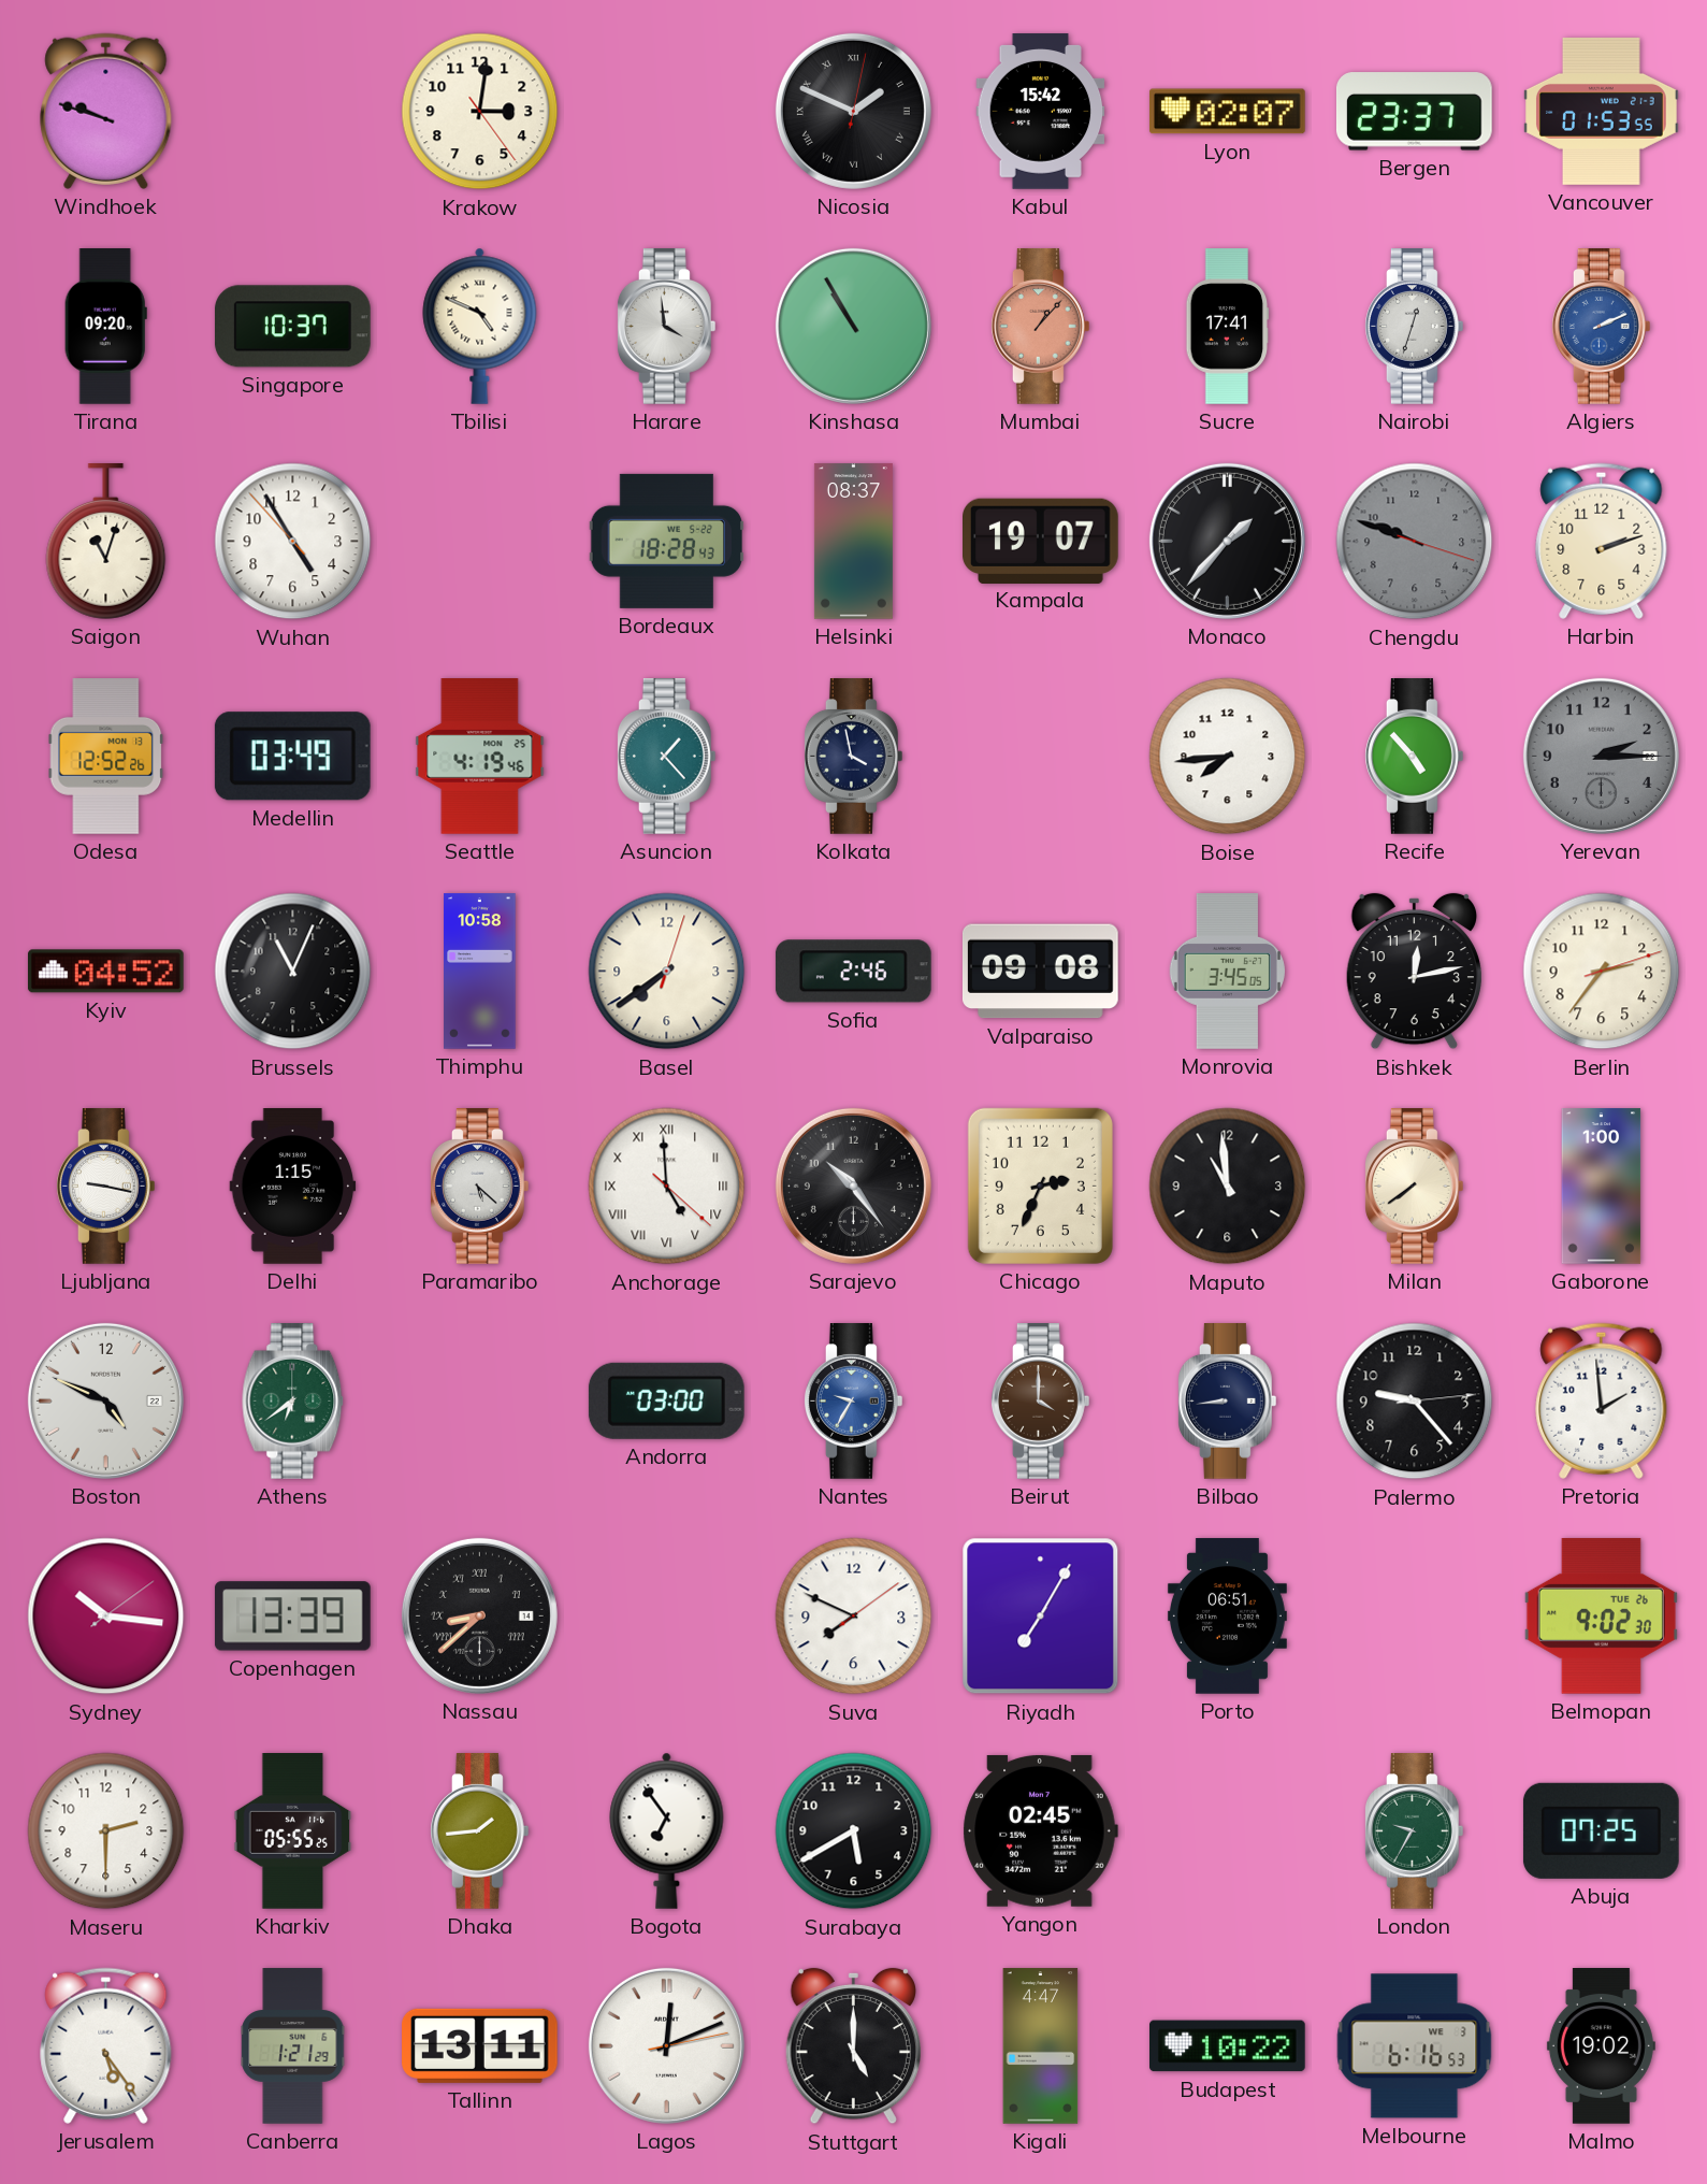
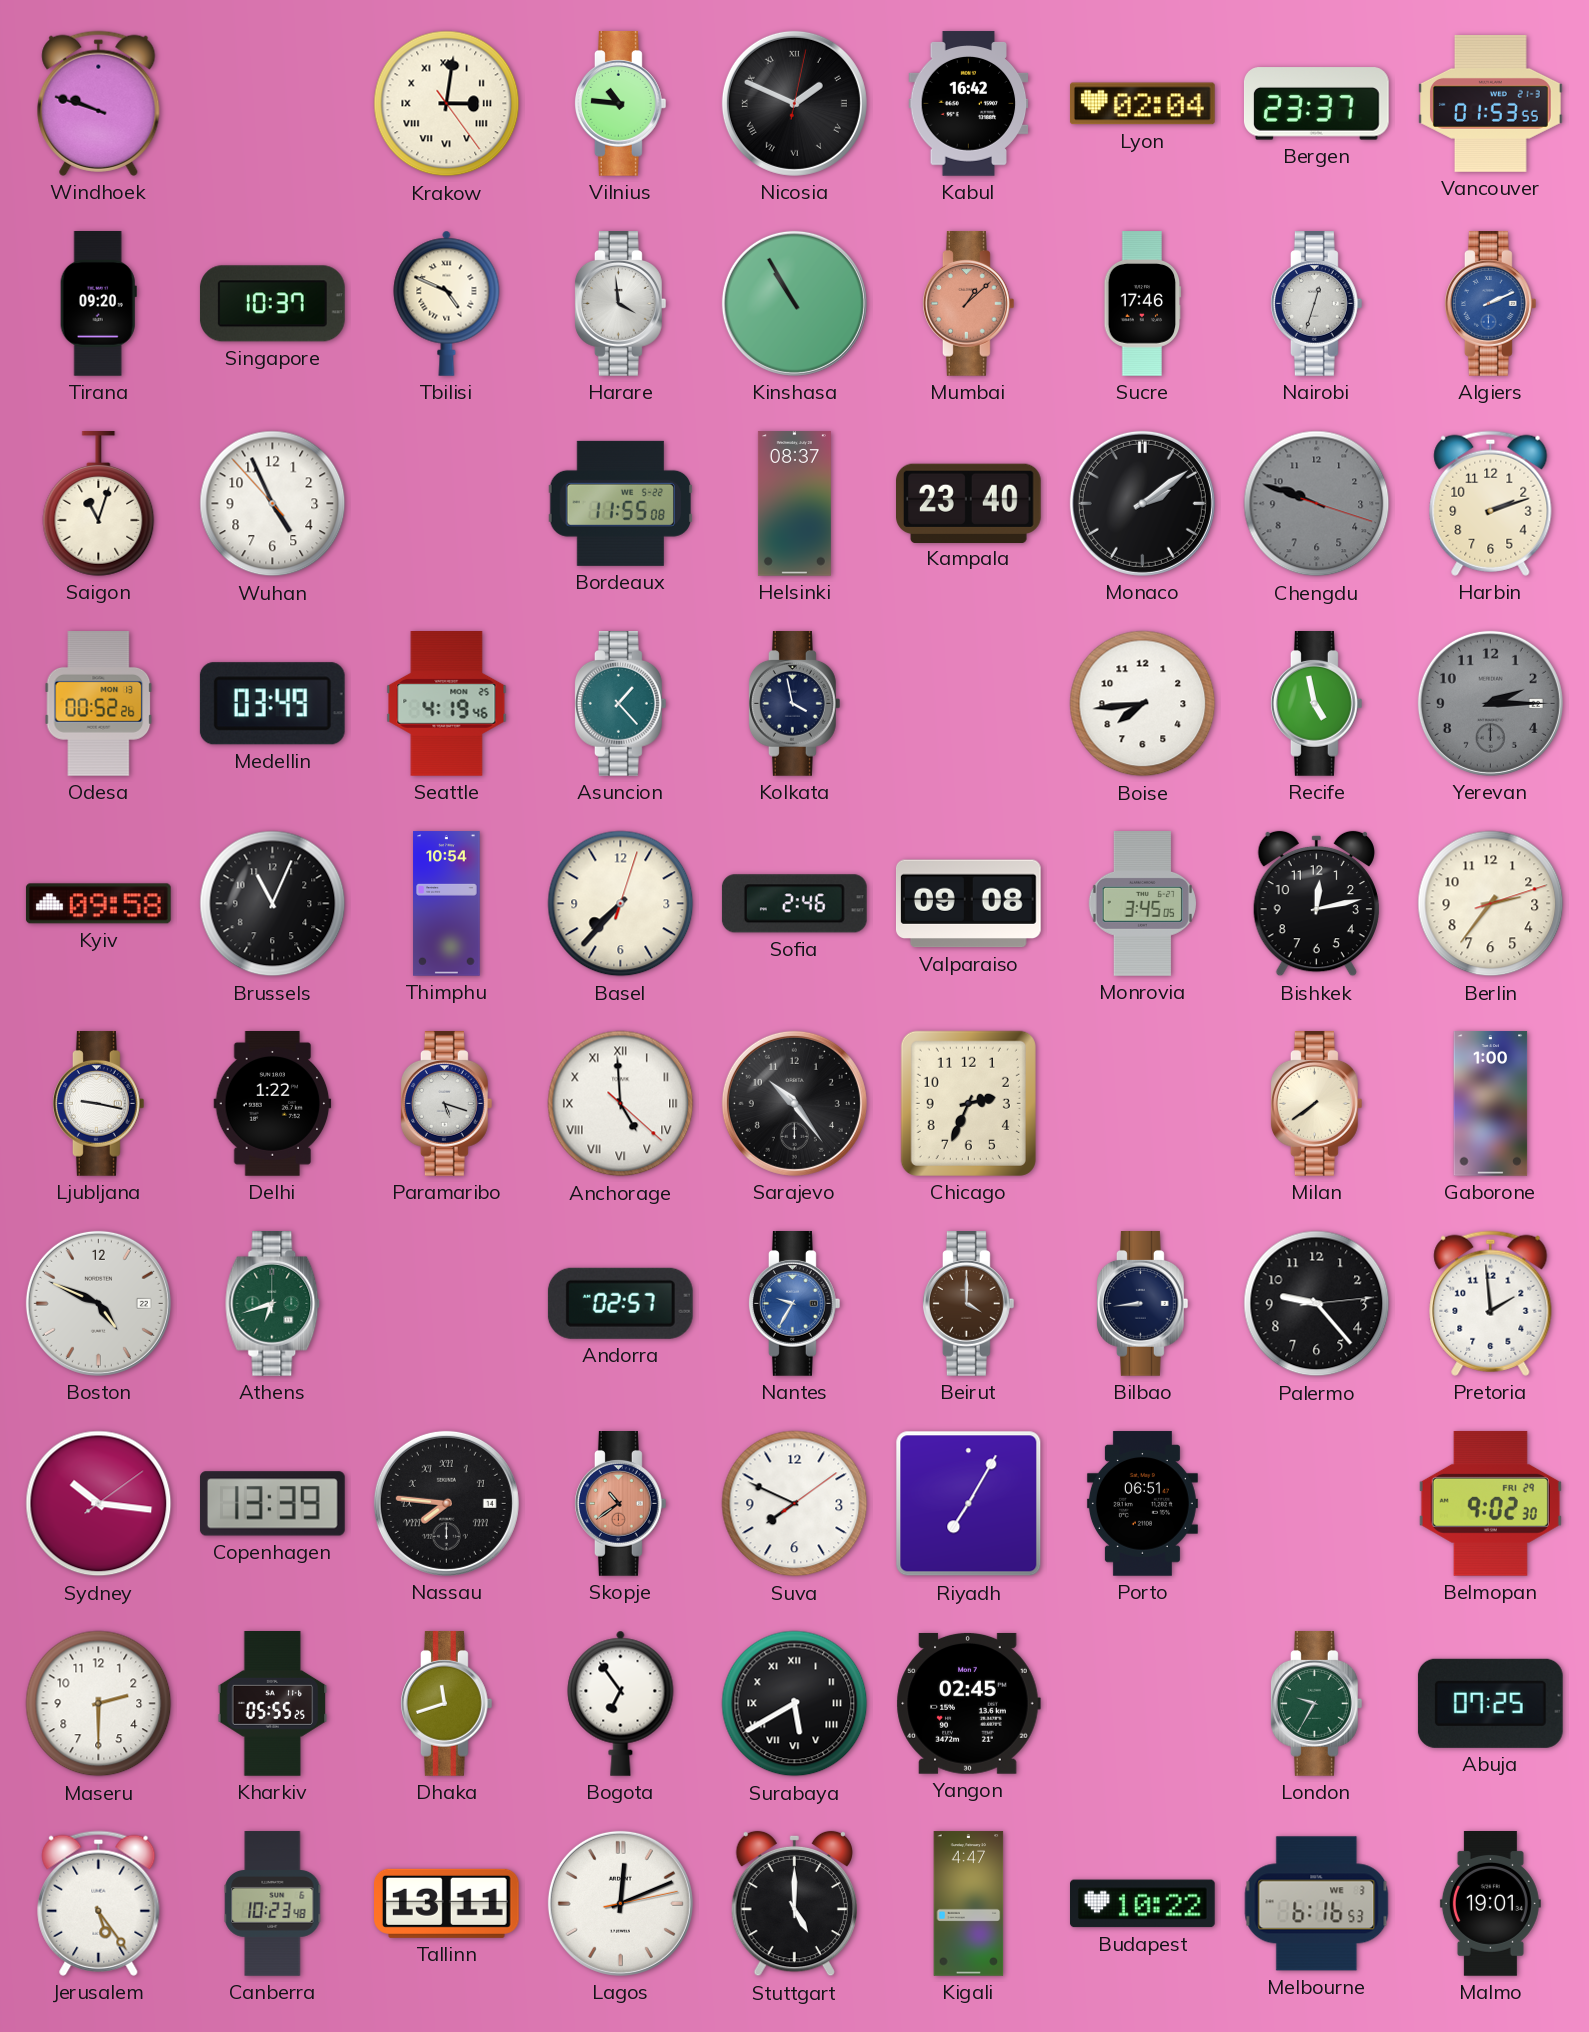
Krakow numerals: Arabic -> Roman
Vilnius: none -> 10:46
Kabul: 15:42 -> 16:42
Lyon: 02:07 -> 02:04
Mumbai: 1:07 -> 1:08
Sucre: 17:41 -> 17:46
Wuhan: 4:54 -> 4:55
Bordeaux: 18:28 -> 11:55
Kampala: 19:07 -> 23:40
Monaco: 1:37 -> 2:09
Odesa: 12:52 -> 00:52
Recife: 4:53 -> 4:58
Kyiv: 04:52 -> 09:58
Thimphu: 10:58 -> 10:54
Basel: 7:39 -> 7:37
Delhi: 1:15 -> 1:22
Paramaribo: 5:22 -> 5:18
Maputo: 10:59 -> none
Athens: 6:39 -> 6:42
Andorra: 03:00 -> 02:57
Nassau: 8:38 -> 7:46
Skopje: none -> 10:39
Belmopan date: TUE 26 -> FRI 29
Dhaka: 1:44 -> 11:42
Surabaya numerals: Arabic -> Roman
Canberra: 1:21 -> 10:23
Malmo: 19:02 -> 19:01
